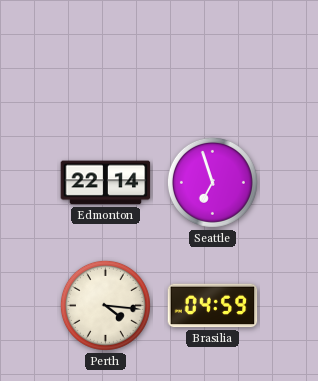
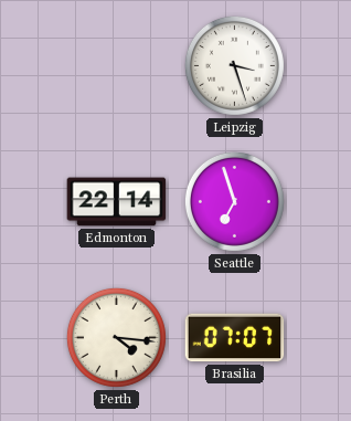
Leipzig: none -> 3:27
Brasilia: 04:59 -> 07:07
